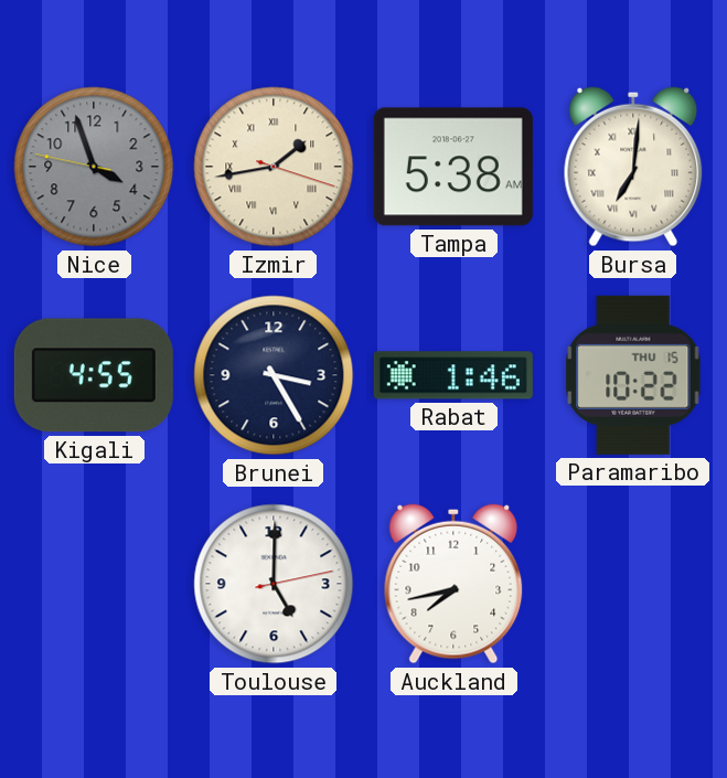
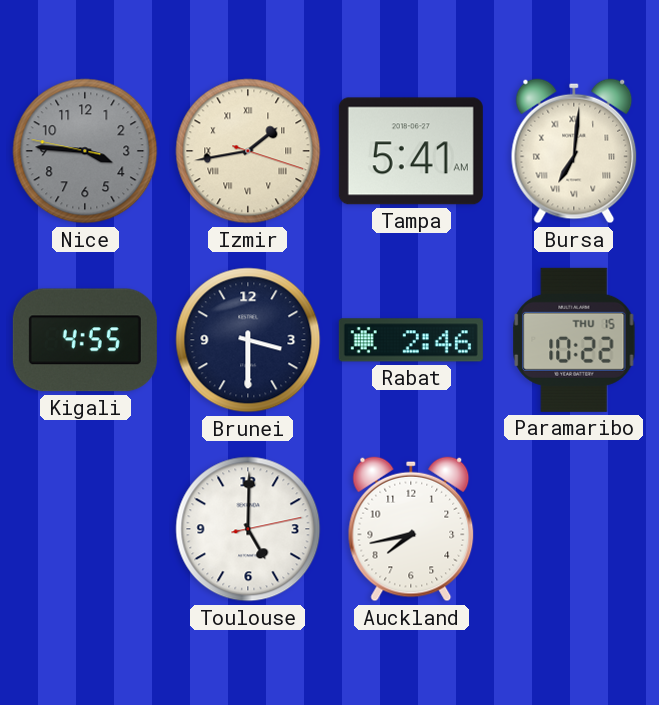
Nice: 3:56 -> 3:45
Tampa: 5:38 -> 5:41
Brunei: 3:25 -> 3:30
Rabat: 1:46 -> 2:46
